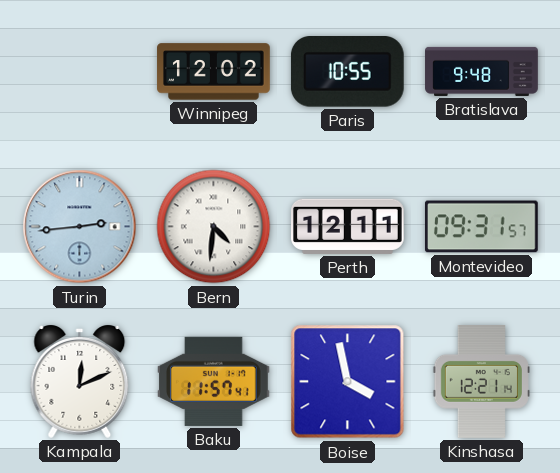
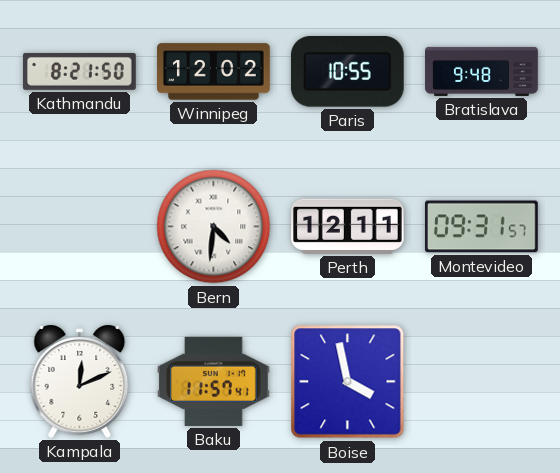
Kathmandu: none -> 8:21
Turin: 2:44 -> none
Kinshasa: 12:21 -> none
